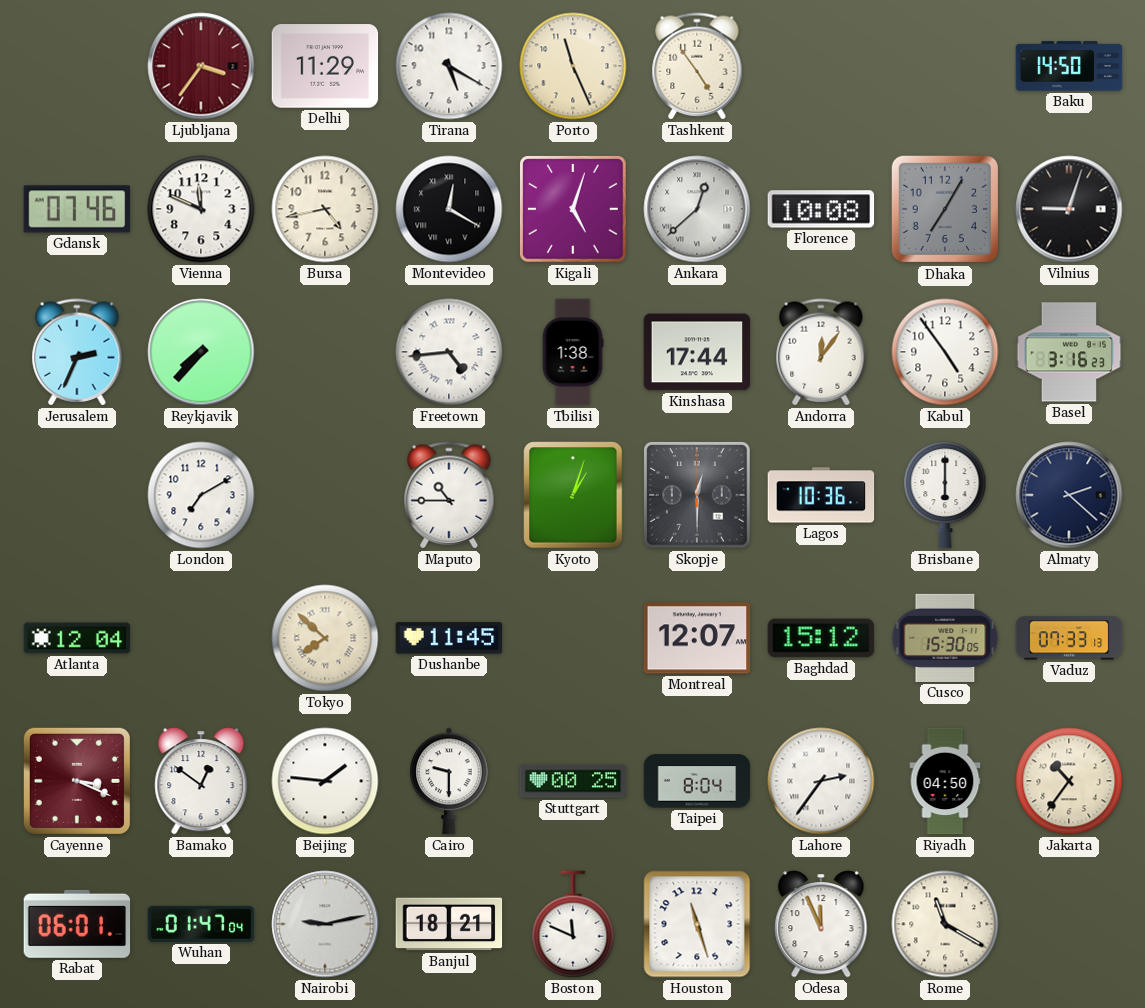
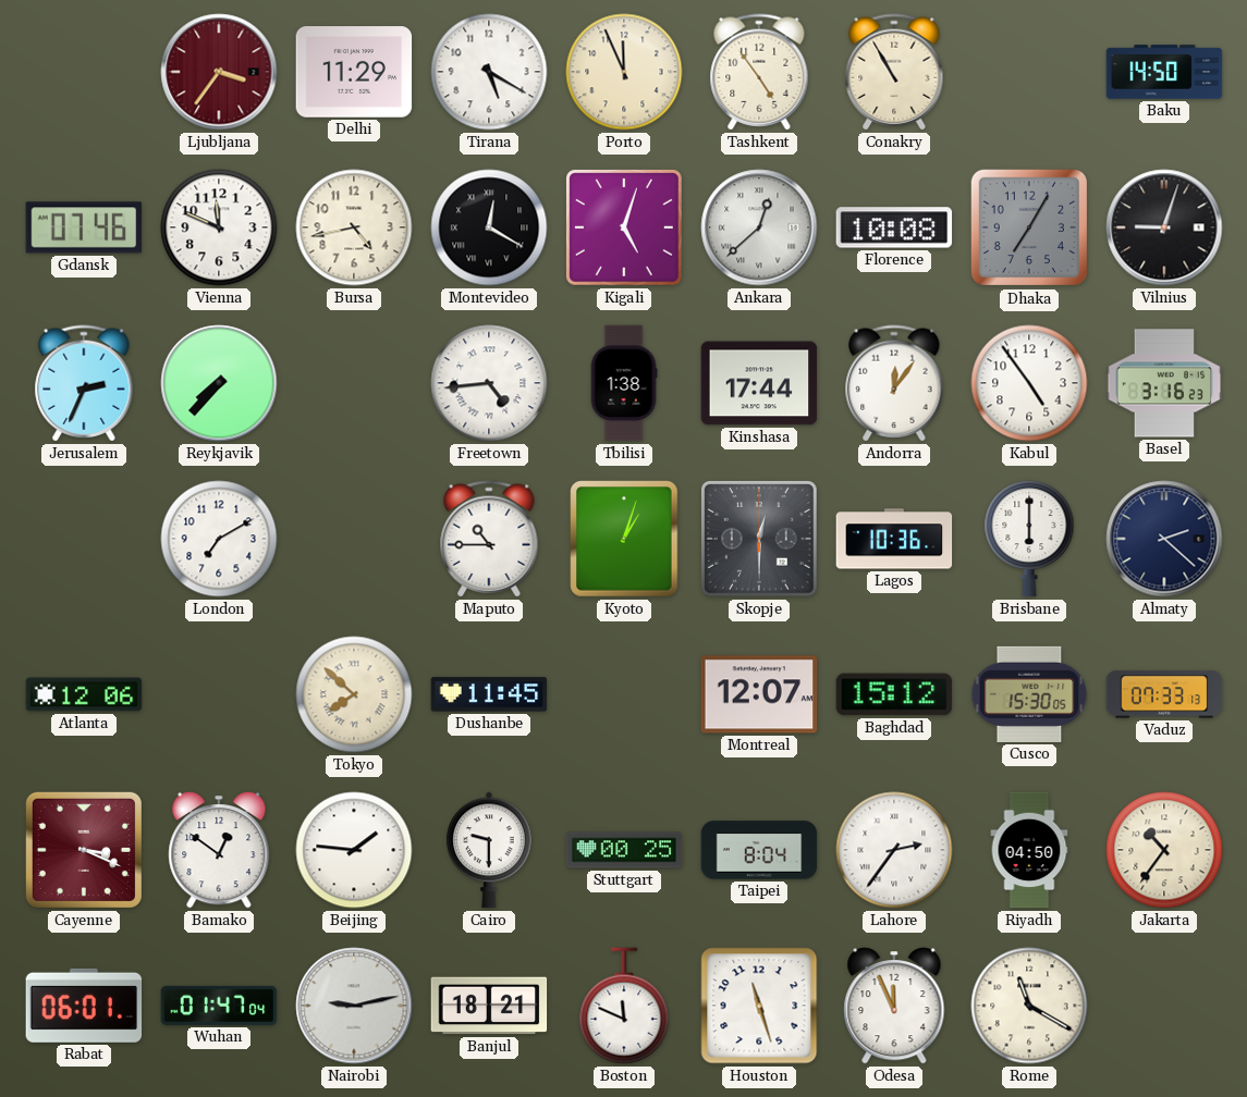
Porto: 11:26 -> 11:56
Conakry: none -> 10:55
Atlanta: 12:04 -> 12:06
